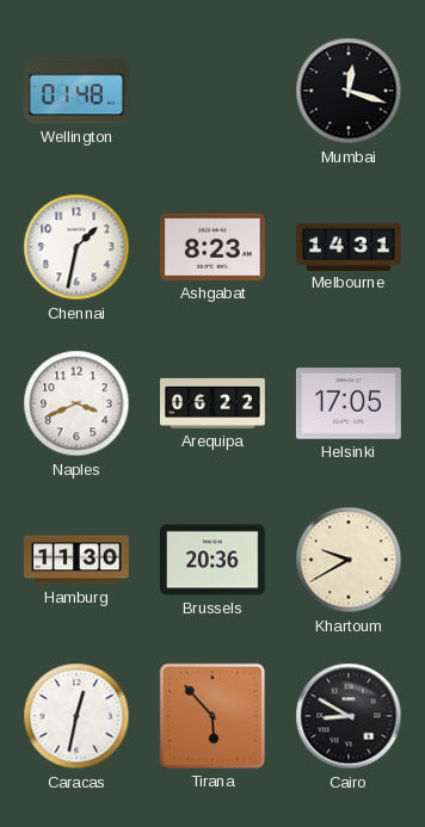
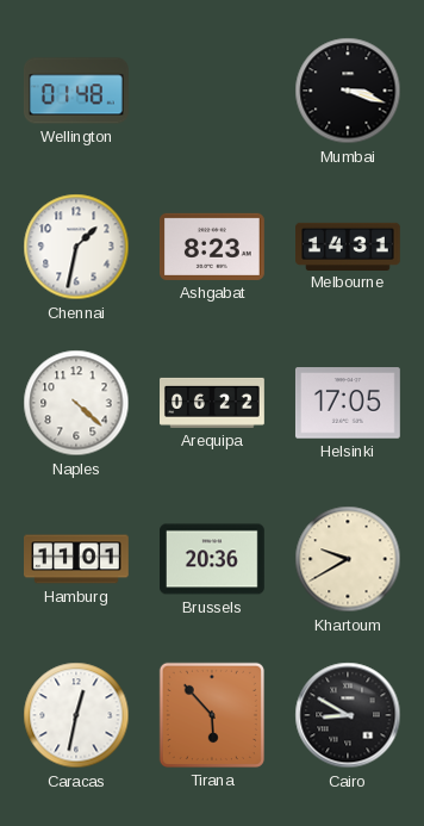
Mumbai: 12:18 -> 3:18
Naples: 3:41 -> 4:22
Hamburg: 11:30 -> 11:01
